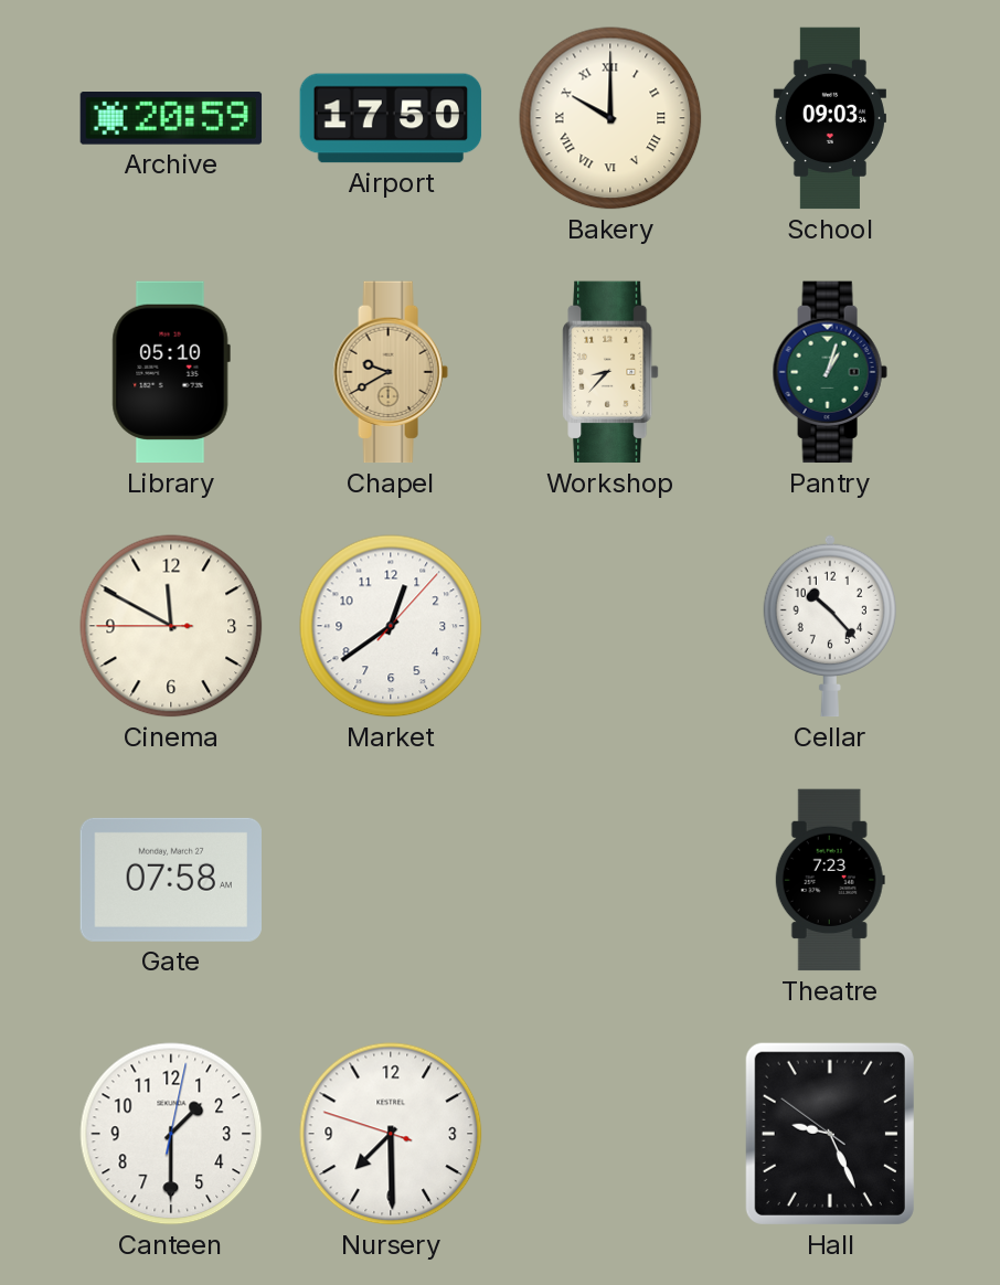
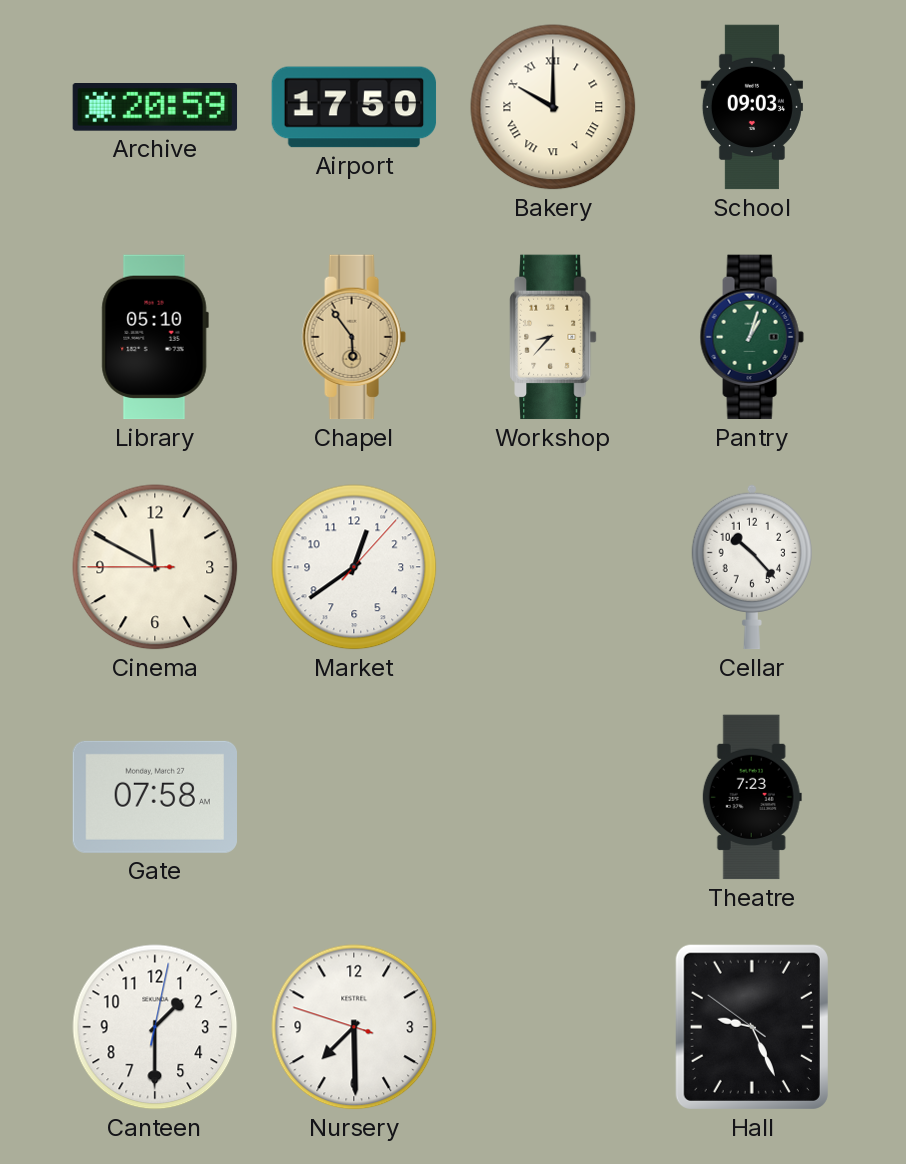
Chapel: 9:40 -> 5:54
